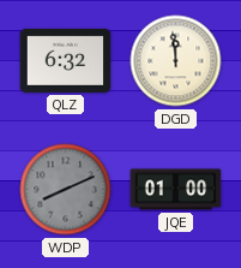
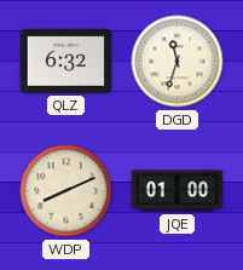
DGD: 11:59 -> 11:33
WDP dial: grey -> cream
